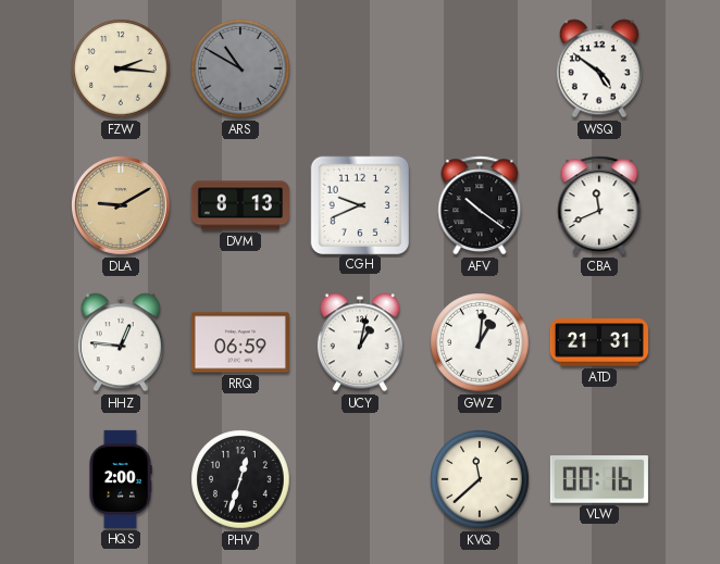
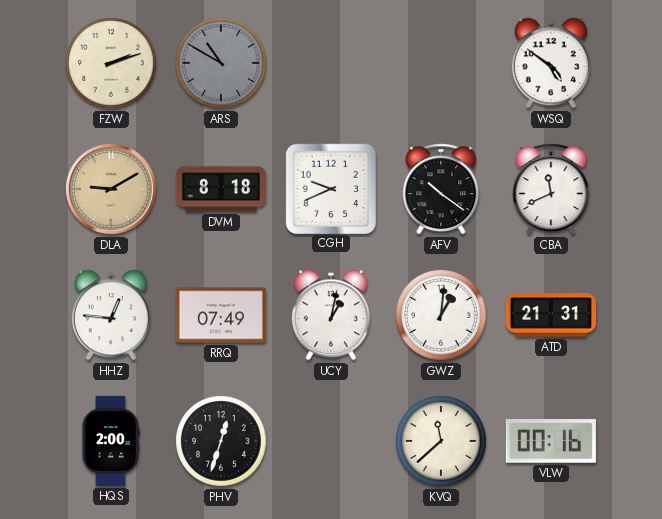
FZW: 2:16 -> 2:12
DVM: 8:13 -> 8:18
RRQ: 06:59 -> 07:49
